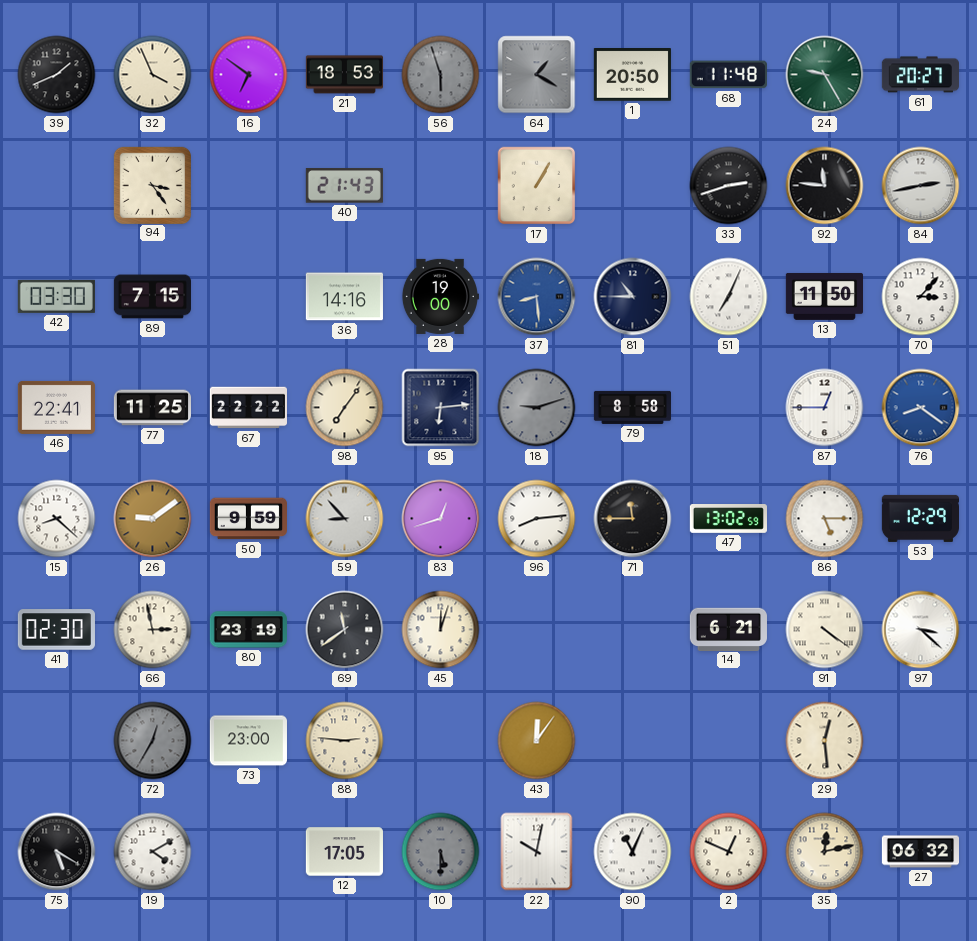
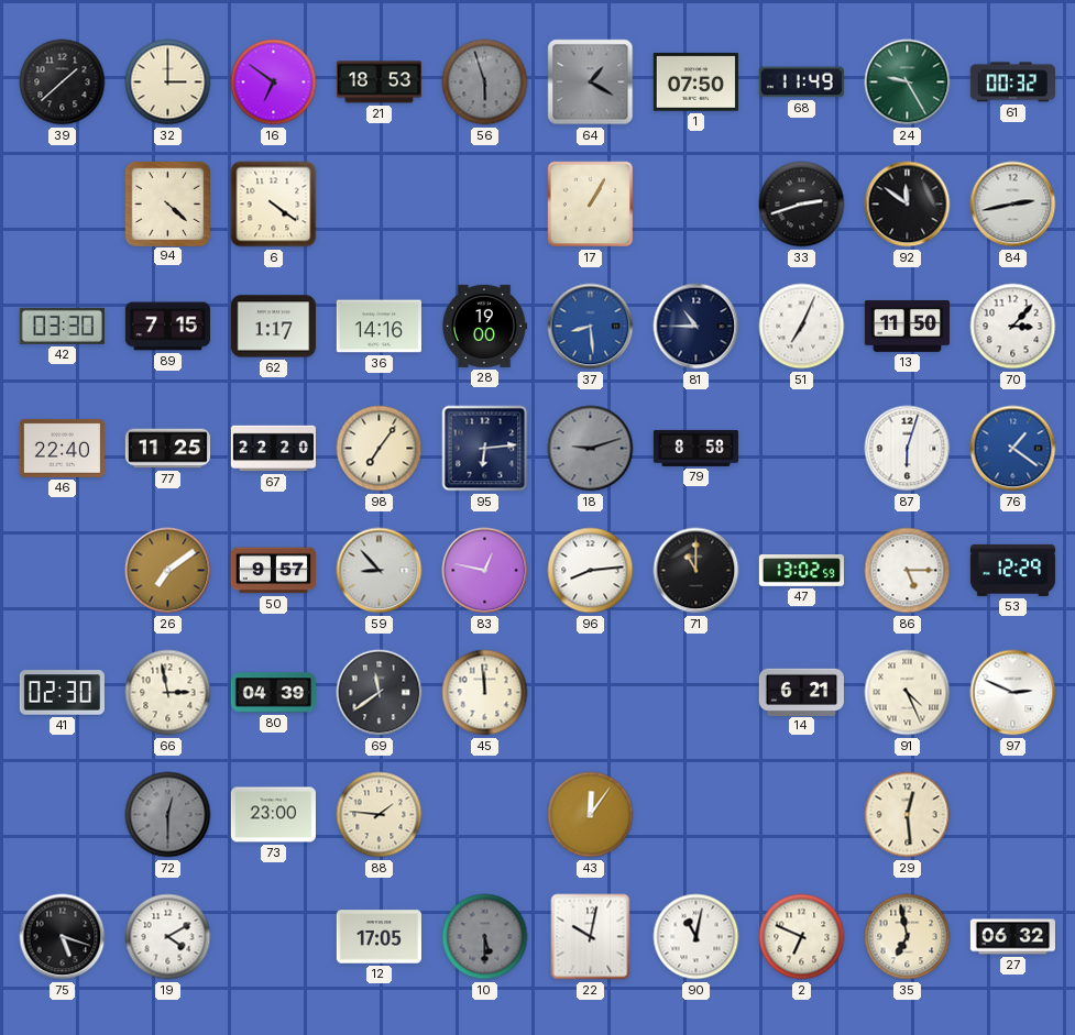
39: 1:41 -> 1:38
32: 3:56 -> 3:00
1: 20:50 -> 07:50
68: 11:48 -> 11:49
61: 20:27 -> 00:32
94: 3:24 -> 4:22
6: none -> 4:21
40: 21:43 -> none
92: 11:46 -> 11:51
62: none -> 1:17
46: 22:41 -> 22:40
67: 22:22 -> 22:20
87: 12:45 -> 6:03
76: 8:21 -> 1:21
15: 8:22 -> none
26: 9:09 -> 7:09
50: 9:59 -> 9:57
83: 12:42 -> 12:47
71: 11:45 -> 11:00
80: 23:19 -> 04:39
45: 12:03 -> 11:59
91: 4:21 -> 4:26
97: 3:22 -> 2:49
72: 12:35 -> 12:30
88: 2:46 -> 1:46
75: 5:20 -> 5:18
90: 11:04 -> 11:02
2: 12:49 -> 6:49
35: 12:13 -> 6:58
